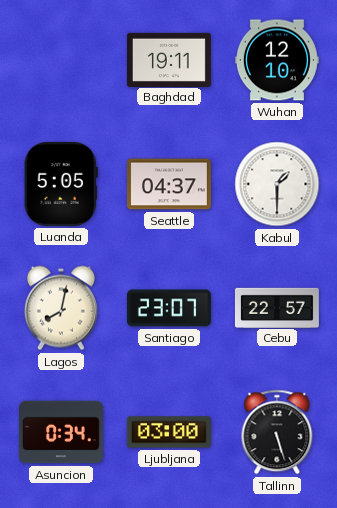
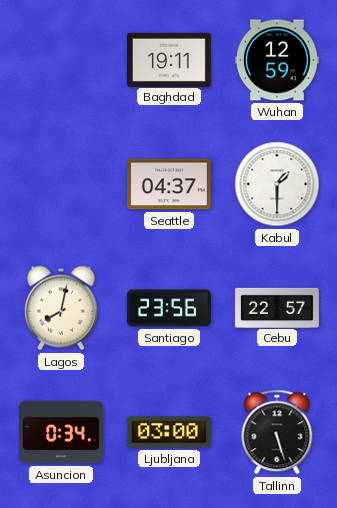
Wuhan: 12:10 -> 12:59
Luanda: 5:05 -> none
Santiago: 23:07 -> 23:56
